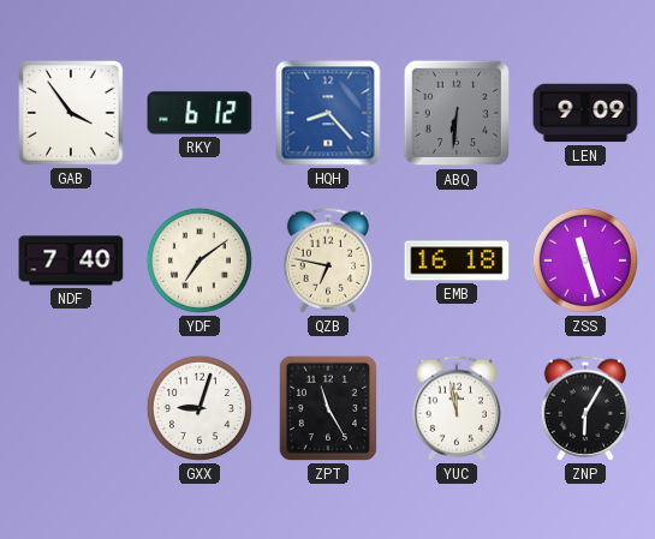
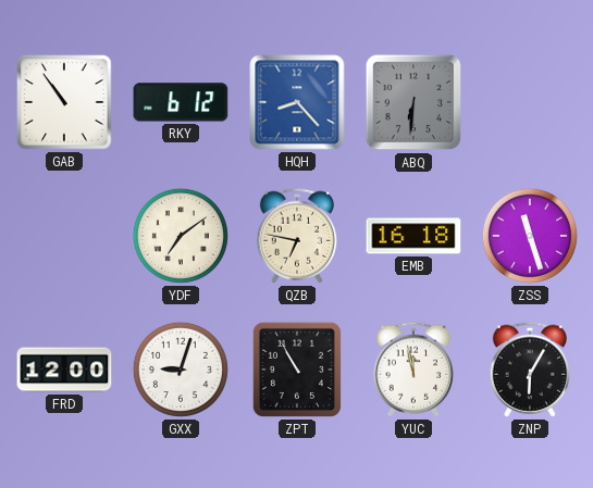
GAB: 3:54 -> 10:54
LEN: 9:09 -> none
NDF: 7:40 -> none
FRD: none -> 12:00
ZPT: 11:25 -> 10:55
